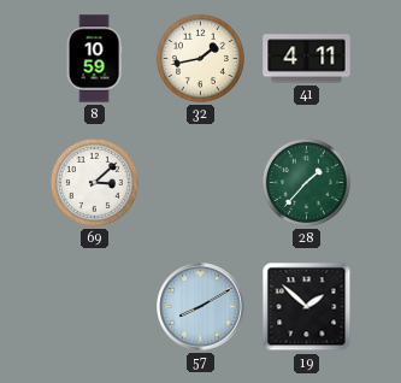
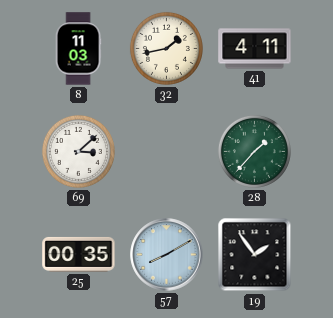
8: 10:59 -> 11:03
25: none -> 00:35
19: 1:52 -> 1:54
